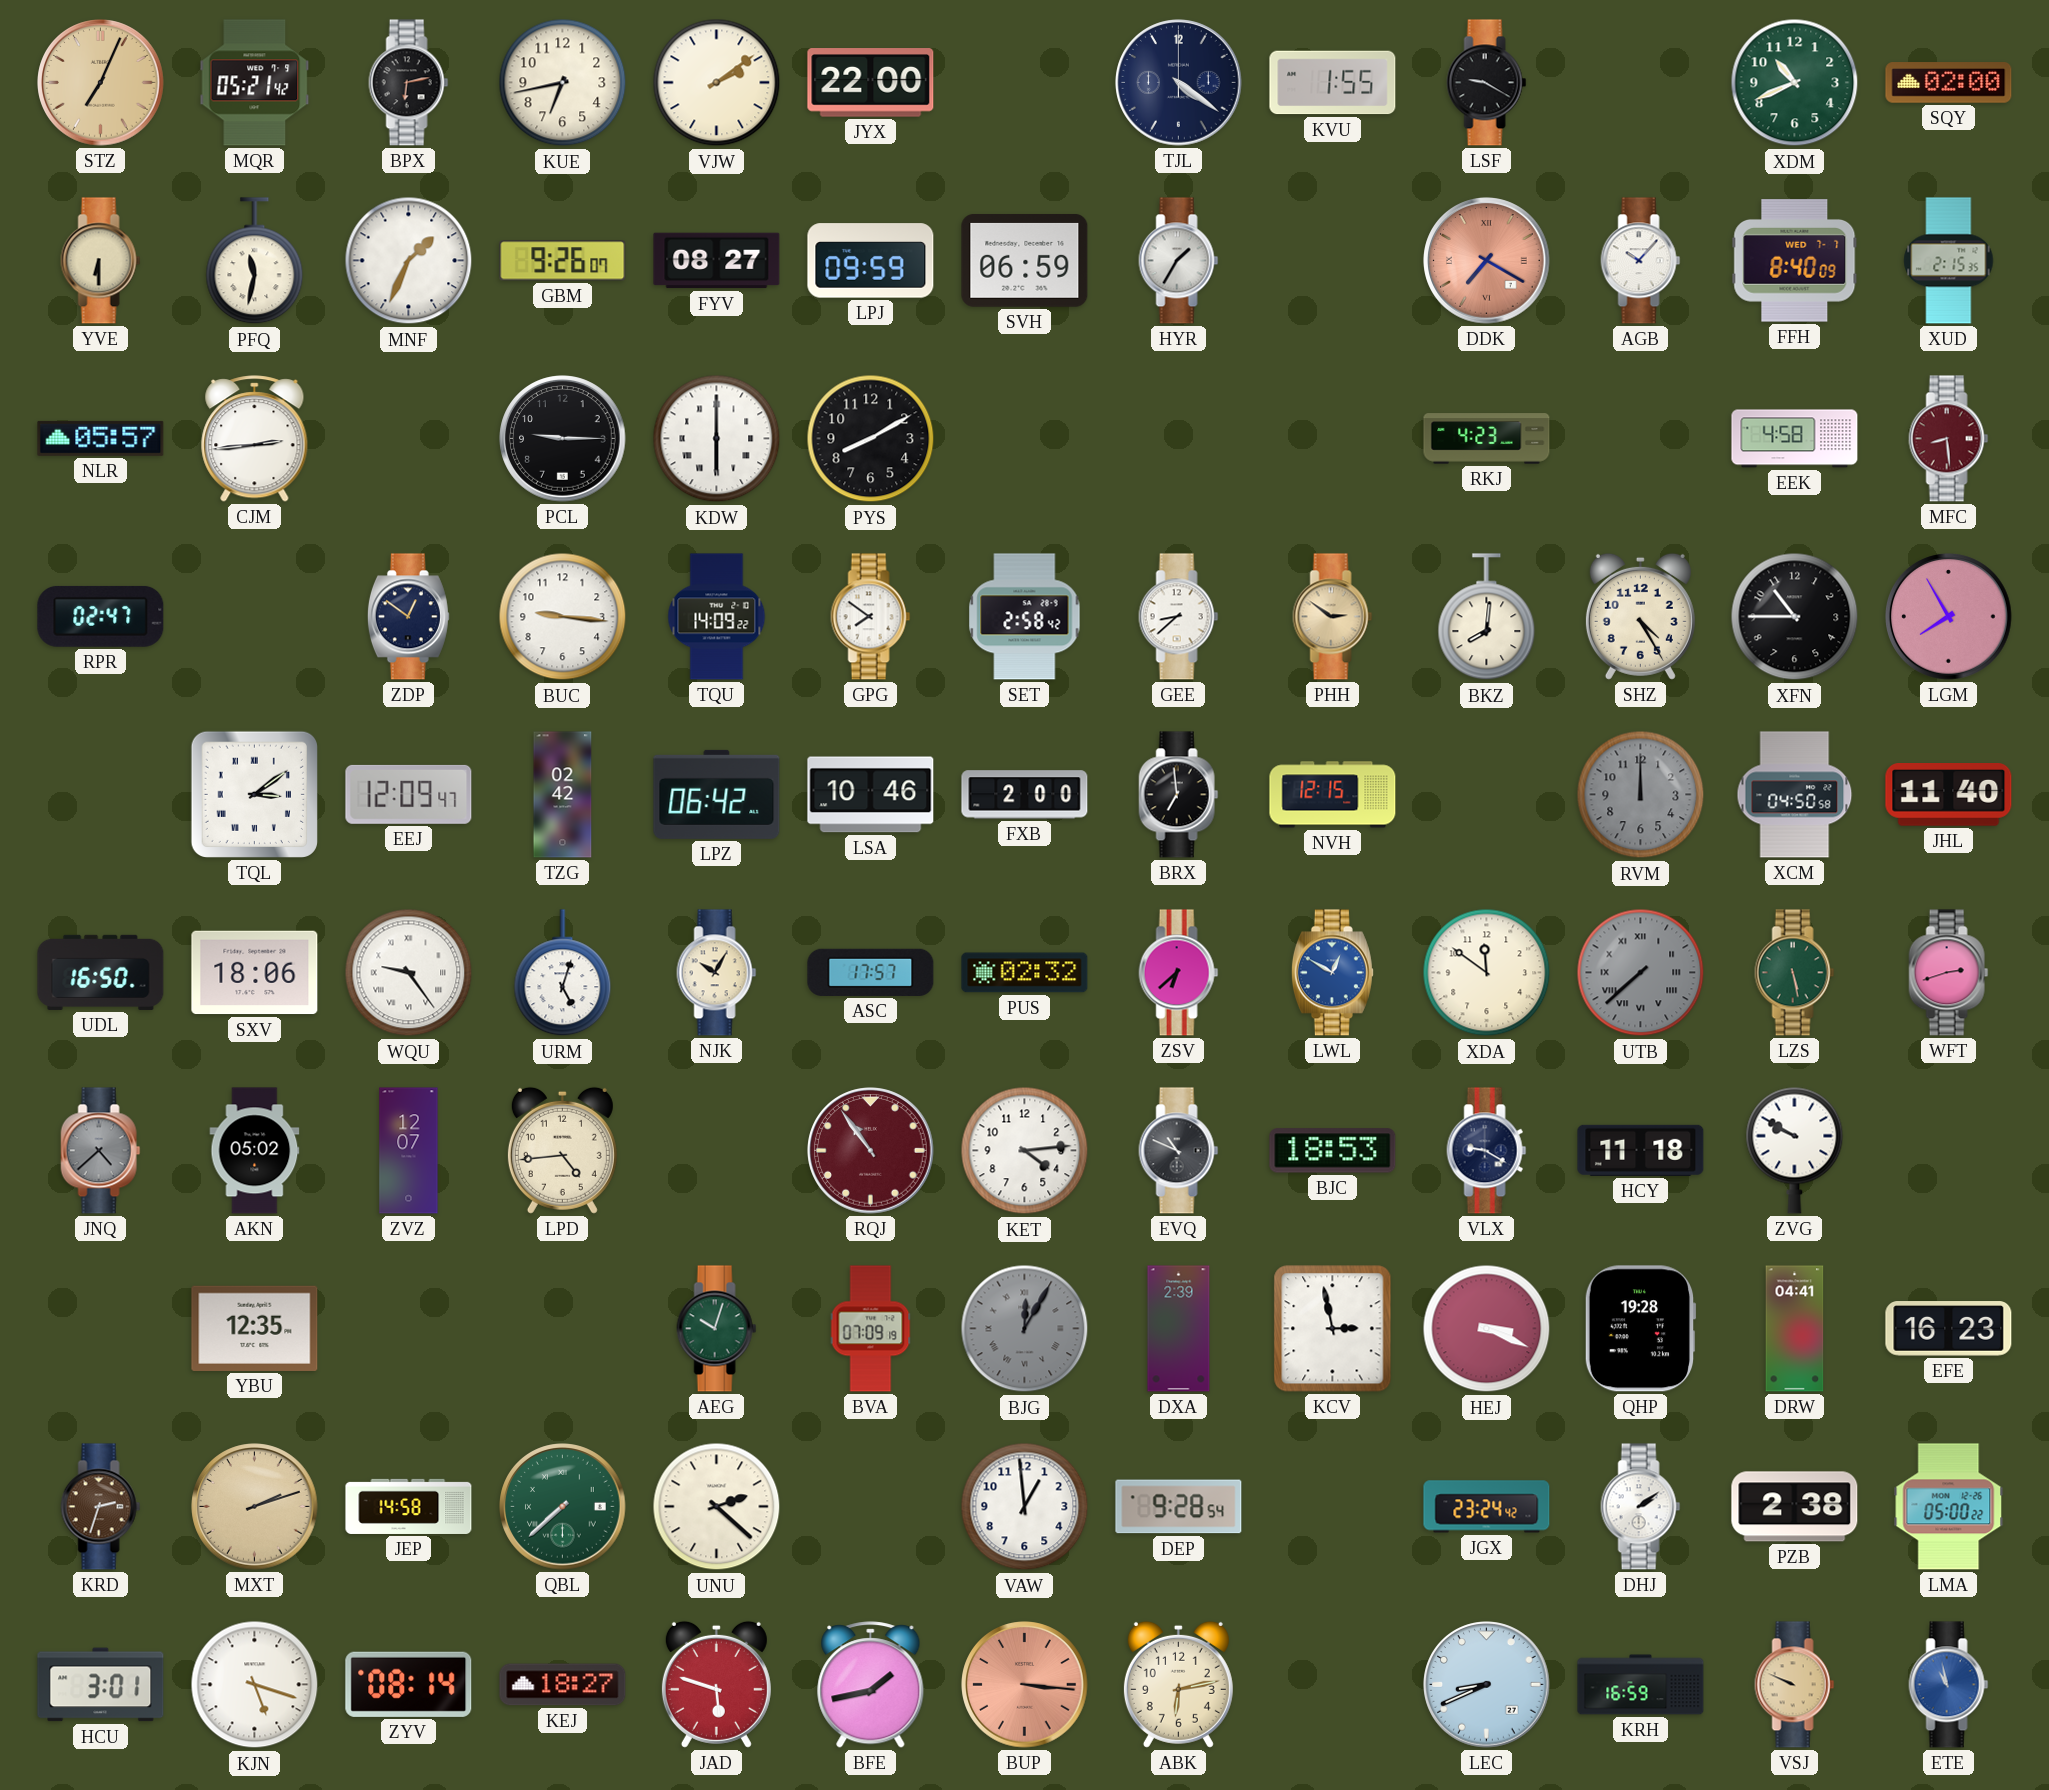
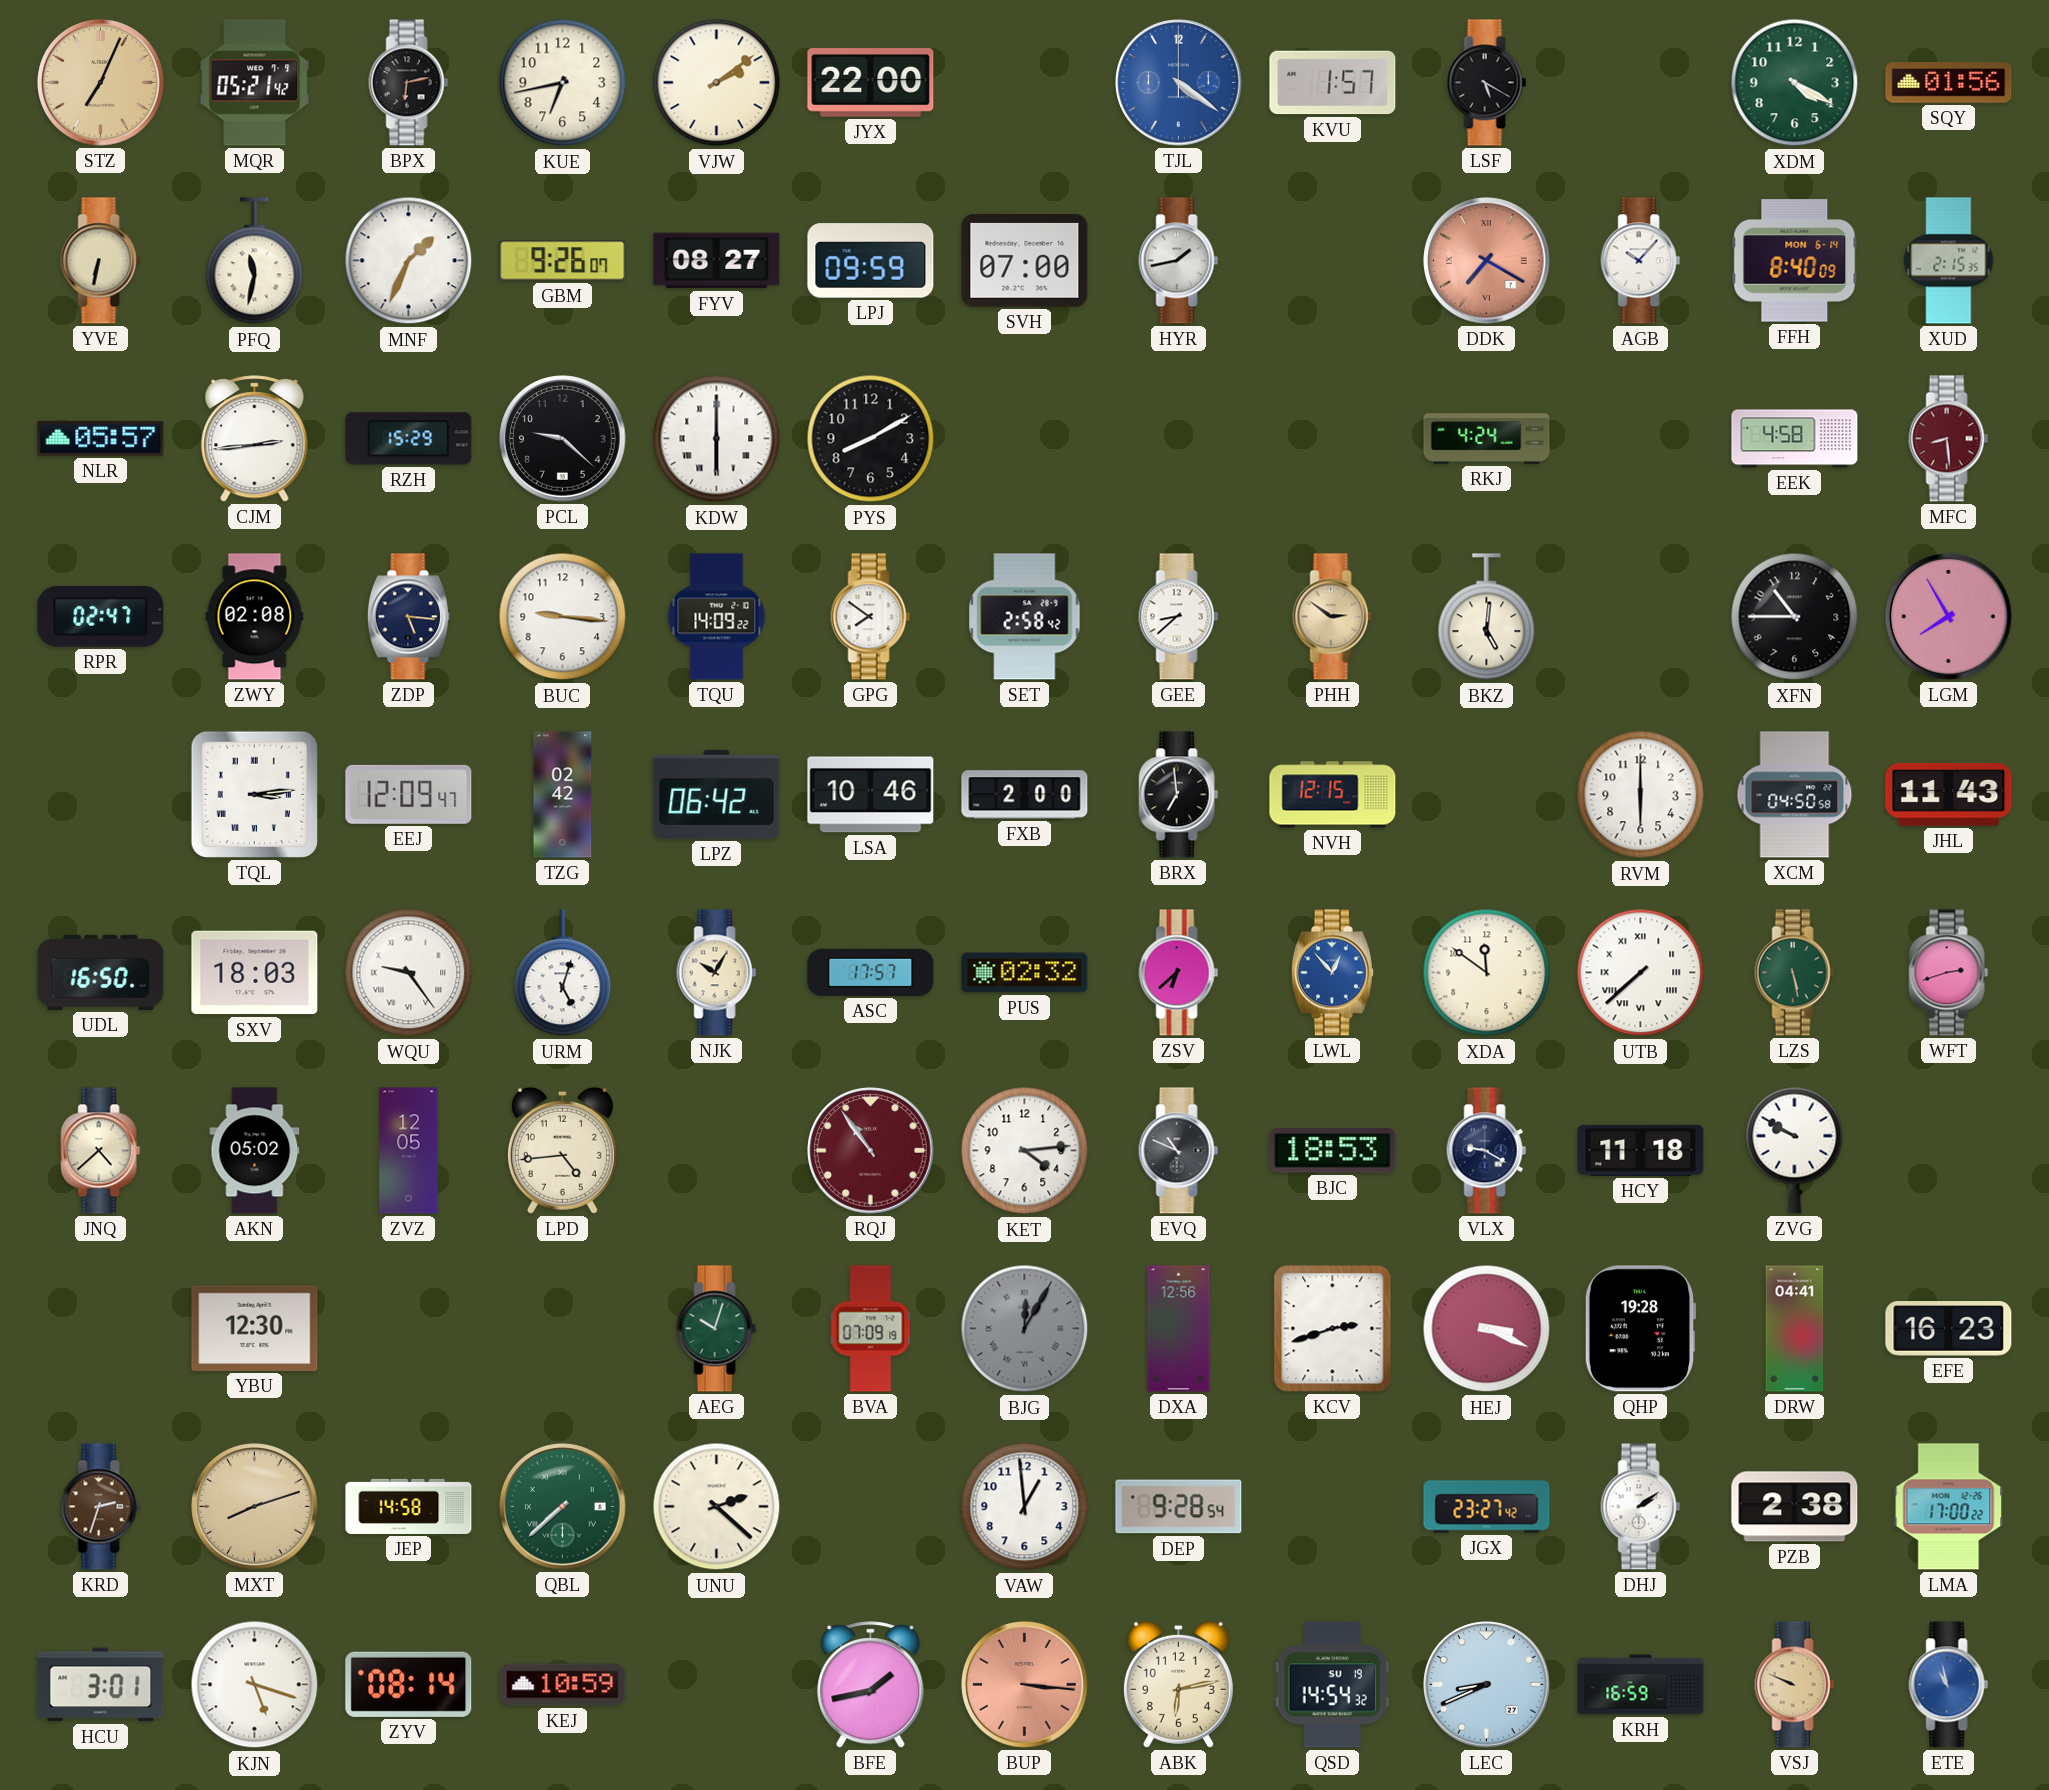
TJL dial: navy -> blue
KVU: 1:55 -> 1:57
LSF: 9:20 -> 5:20
XDM: 10:41 -> 4:20
SQY: 02:00 -> 01:56
YVE: 6:30 -> 6:32
SVH: 06:59 -> 07:00
HYR: 1:35 -> 1:43
FFH date: WED 7-7 -> MON 6-14
RZH: none -> 15:29
PCL: 9:15 -> 9:22
RKJ: 4:23 -> 4:24
ZWY: none -> 02:08
ZDP: 12:51 -> 5:16
BKZ: 8:01 -> 5:01
SHZ: 4:25 -> none
TQL: 3:09 -> 3:14
RVM: 12:00 -> 6:00
RVM dial: grey -> white
JHL: 11:40 -> 11:43
SXV: 18:06 -> 18:03
LWL: 12:50 -> 12:53
UTB dial: grey -> white
JNQ dial: grey -> cream
ZVZ: 12:07 -> 12:05
YBU: 12:35 -> 12:30
DXA: 2:39 -> 12:56
KCV: 2:58 -> 2:42
MXT: 2:12 -> 8:12
JGX: 23:24 -> 23:27
LMA: 05:00 -> 17:00
KEJ: 18:27 -> 10:59
JAD: 5:48 -> none
QSD: none -> 14:54
